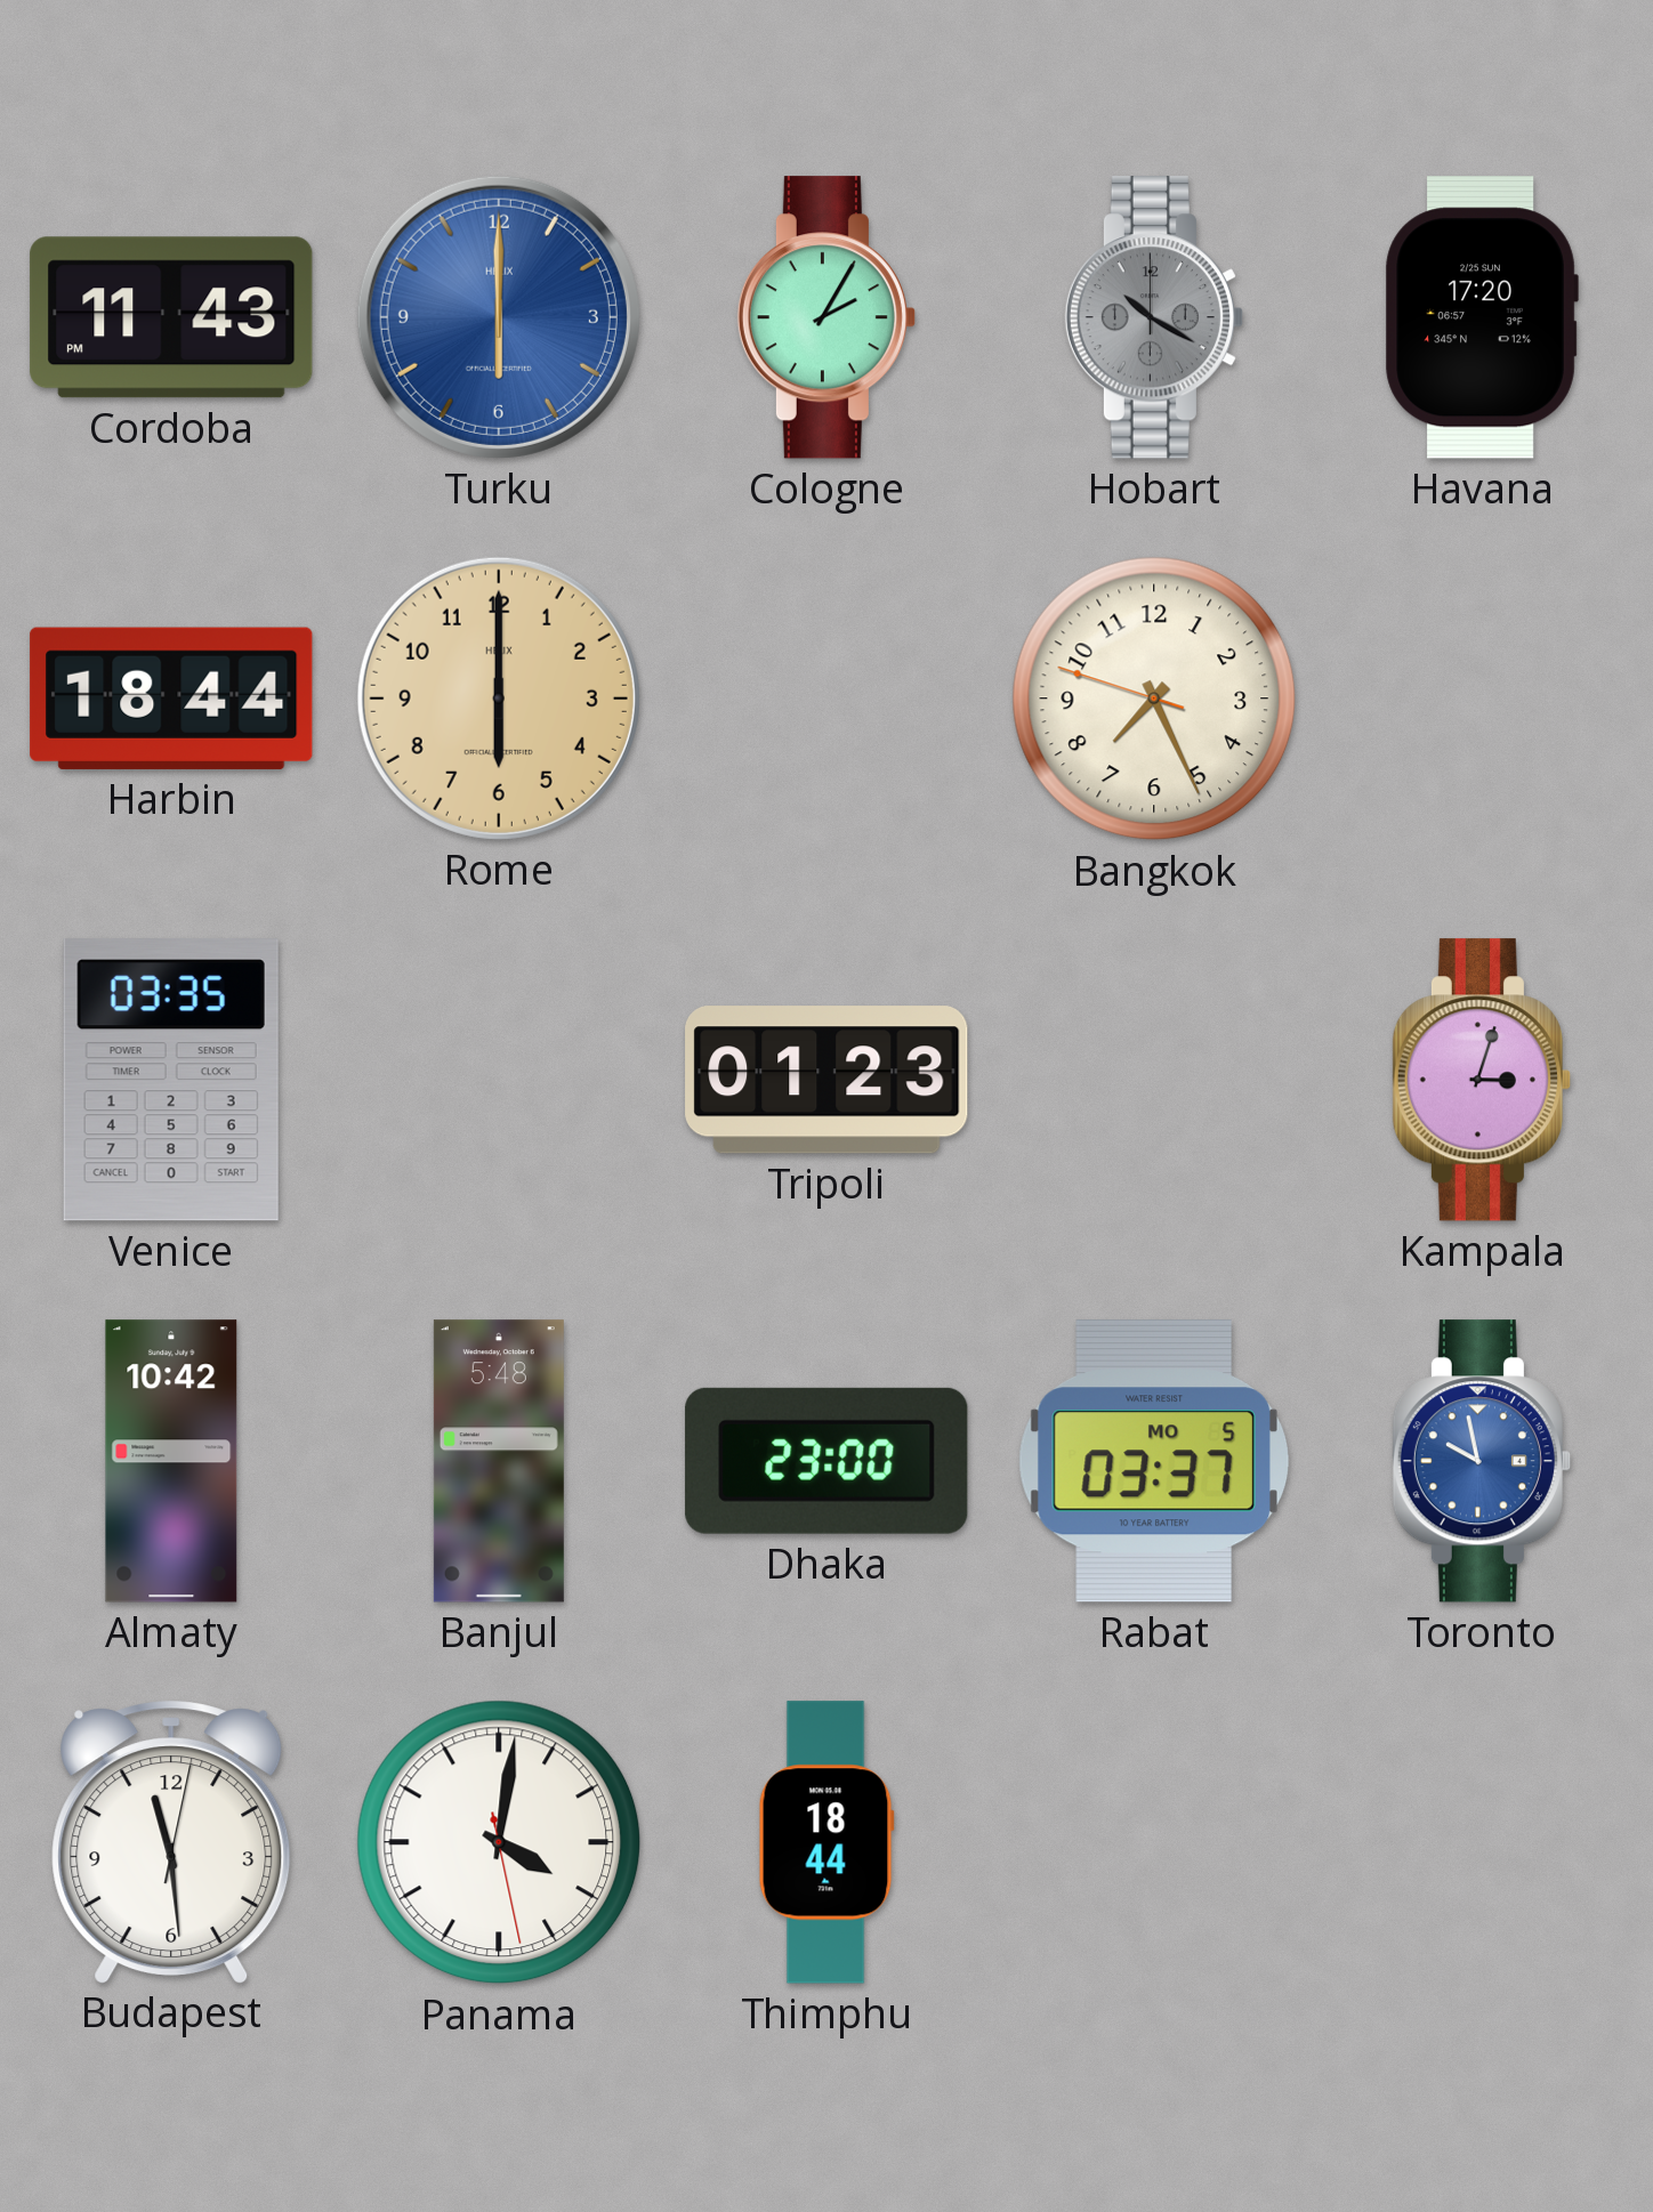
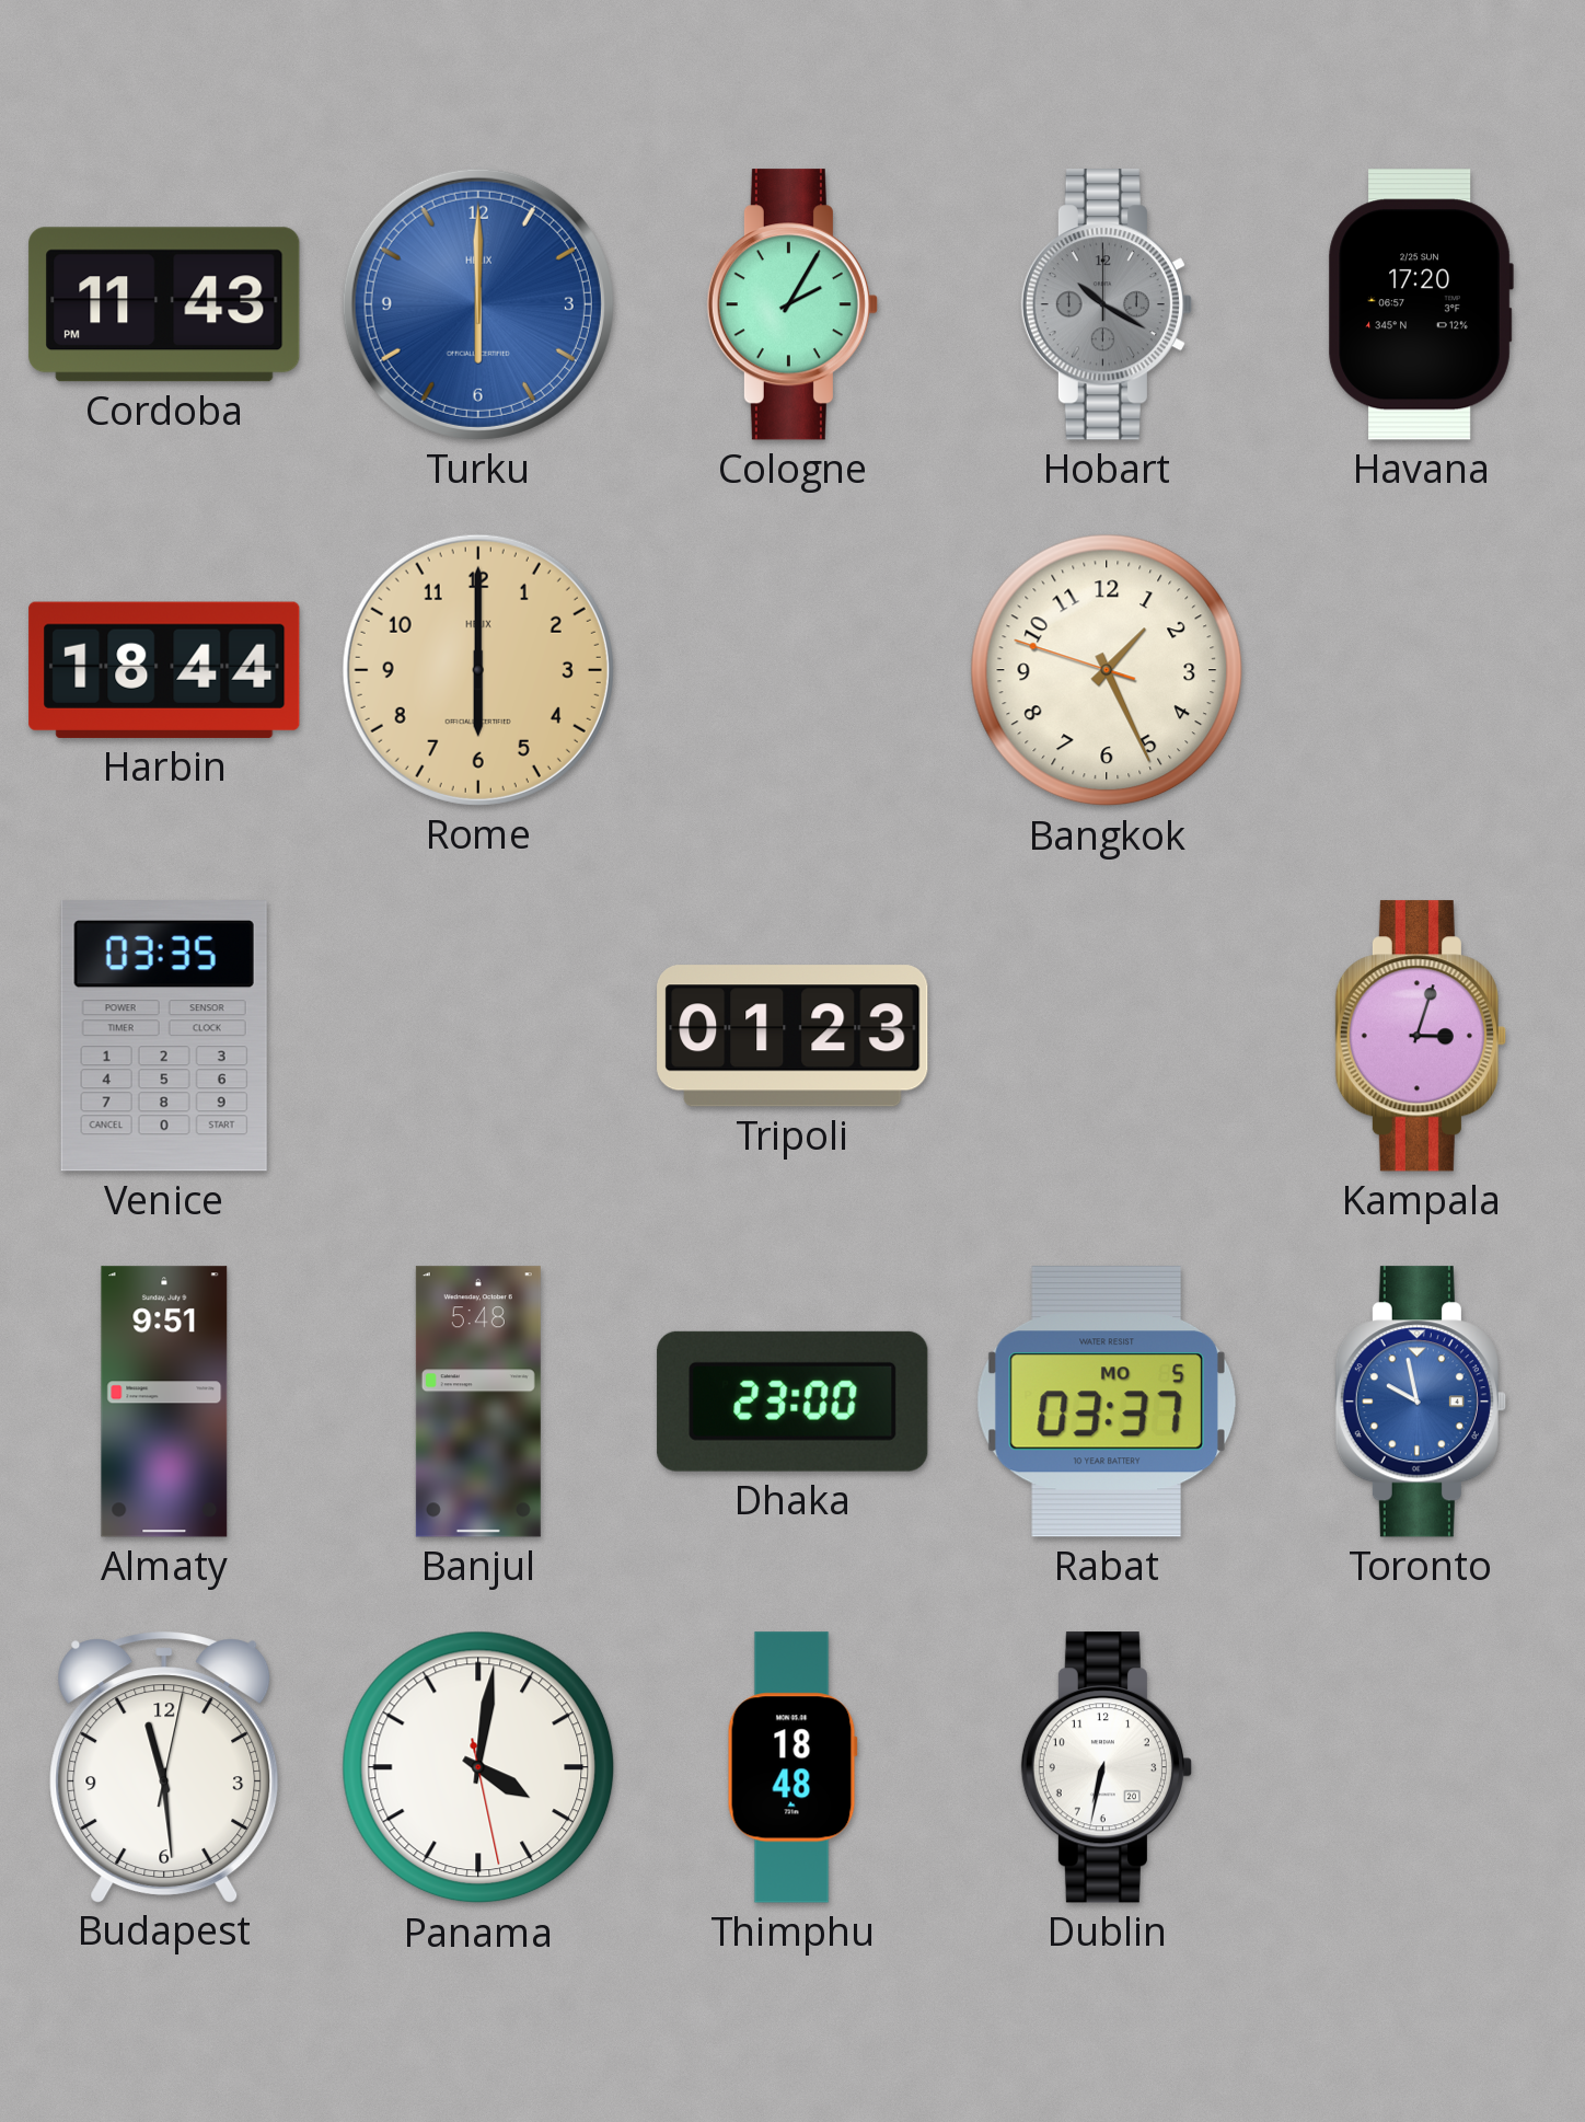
Bangkok: 7:25 -> 1:25
Almaty: 10:42 -> 9:51
Thimphu: 18:44 -> 18:48
Dublin: none -> 6:32
